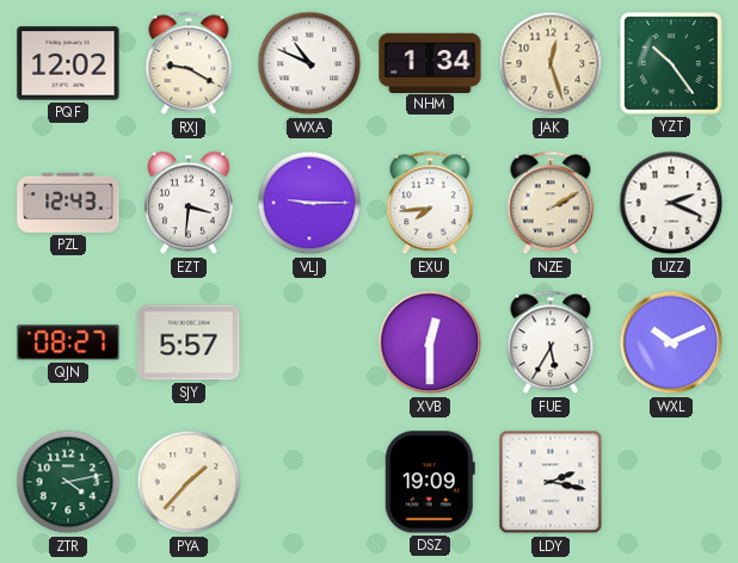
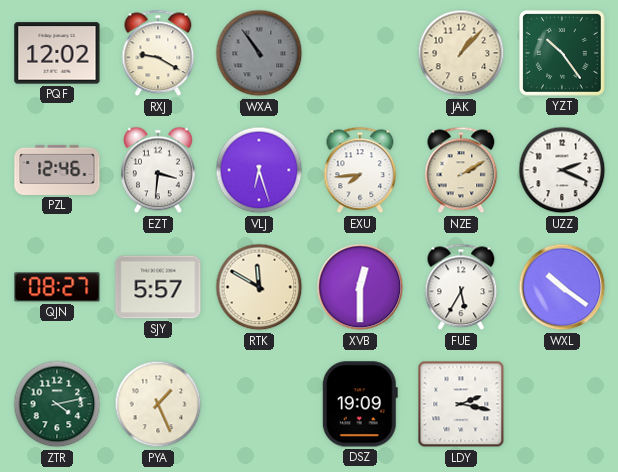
WXA: 10:49 -> 10:54
WXA dial: white -> grey
NHM: 1:34 -> none
JAK: 12:27 -> 1:07
PZL: 12:43 -> 12:46
VLJ: 9:15 -> 6:27
RTK: none -> 11:50
WXL: 10:11 -> 10:21
PYA: 1:37 -> 1:26
